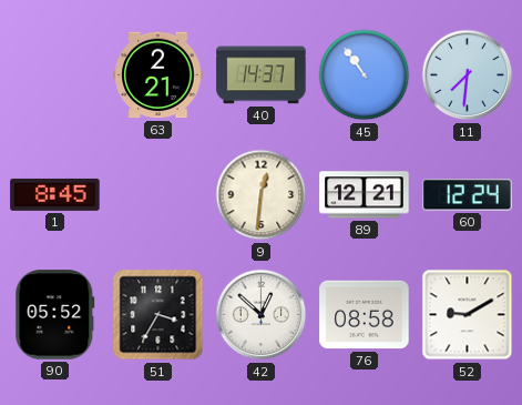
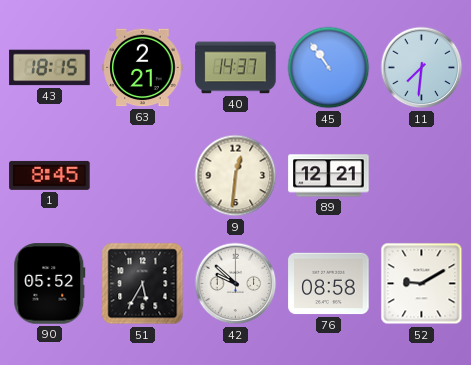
43: none -> 18:15
60: 12:24 -> none
51: 3:35 -> 5:35
42: 12:52 -> 9:52
